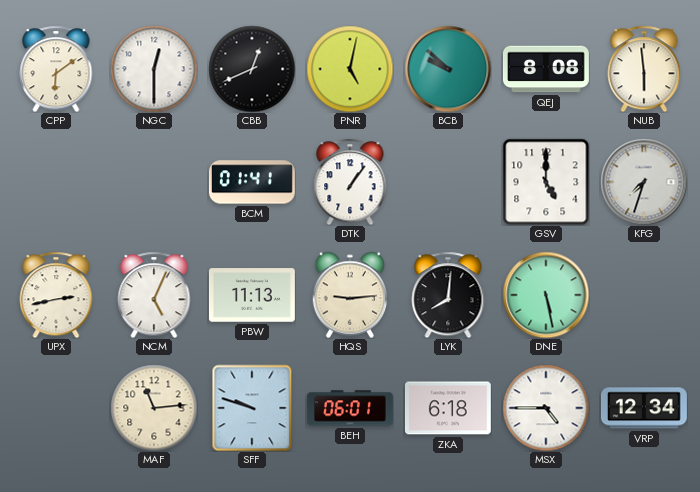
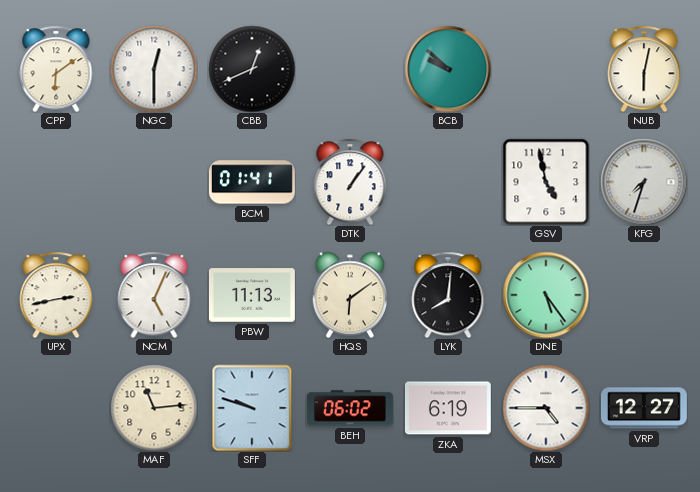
PNR: 5:02 -> none
QEJ: 8:08 -> none
NUB: 5:59 -> 6:02
GSV: 5:00 -> 4:58
HQS: 9:14 -> 6:09
DNE: 5:28 -> 5:24
BEH: 06:01 -> 06:02
ZKA: 6:18 -> 6:19
VRP: 12:34 -> 12:27
